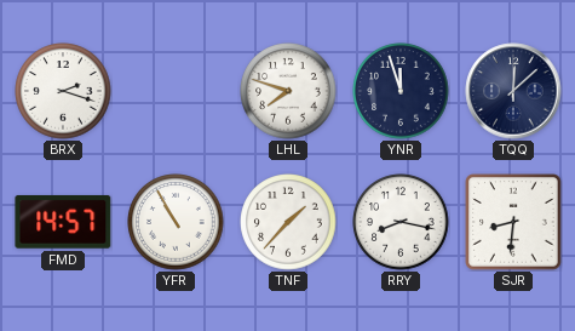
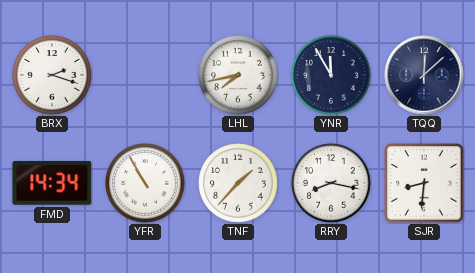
LHL: 7:48 -> 7:43
YNR: 11:57 -> 11:55
FMD: 14:57 -> 14:34
